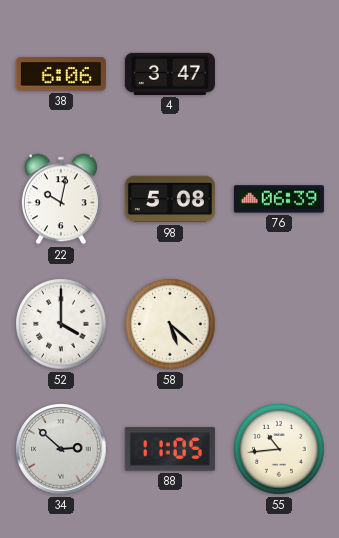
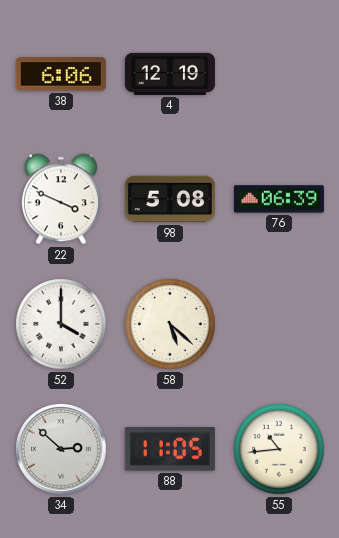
4: 3:47 -> 12:19
22: 10:02 -> 3:49
